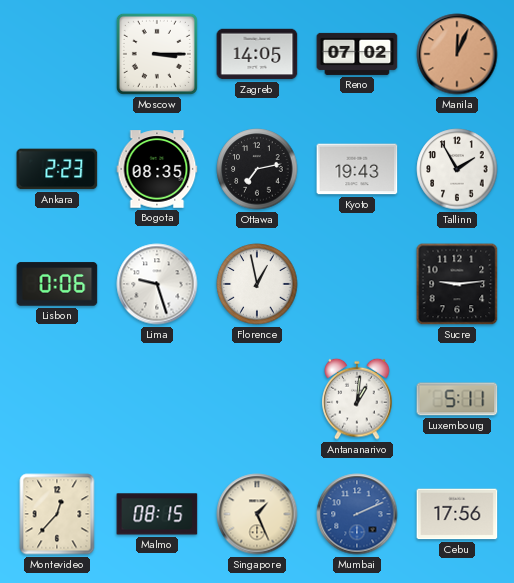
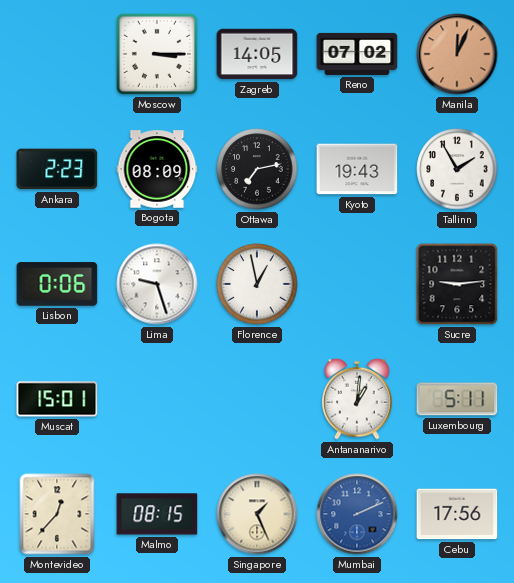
Bogota: 08:35 -> 08:09
Muscat: none -> 15:01
